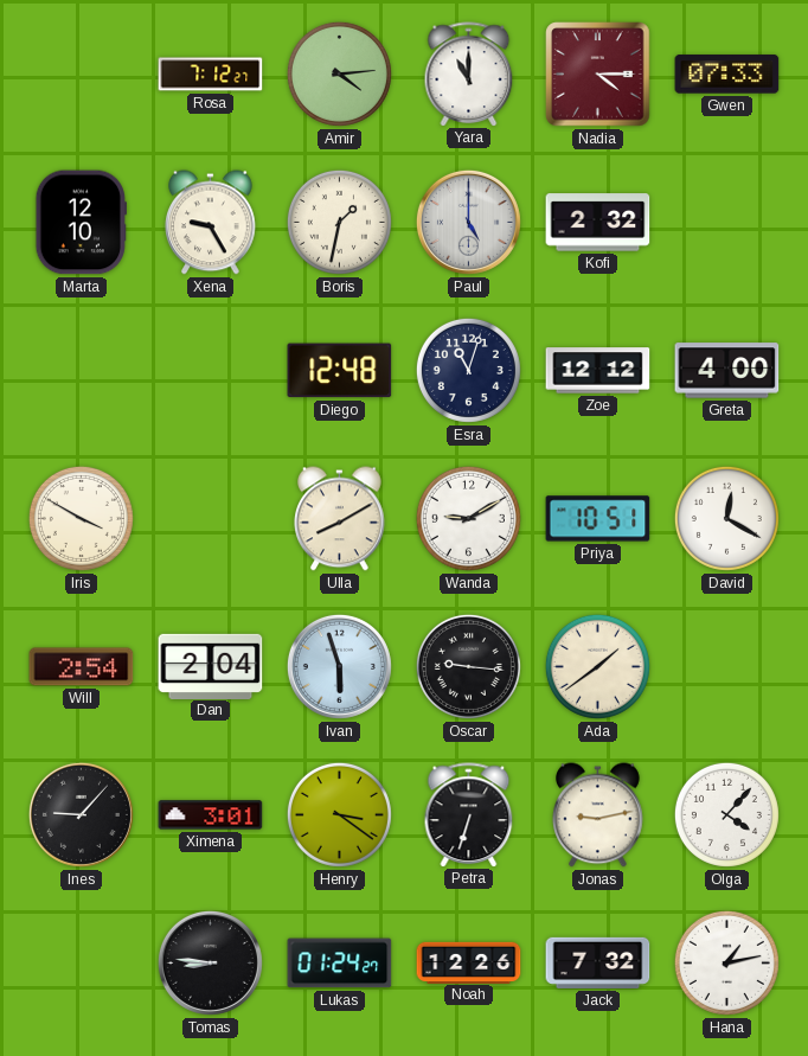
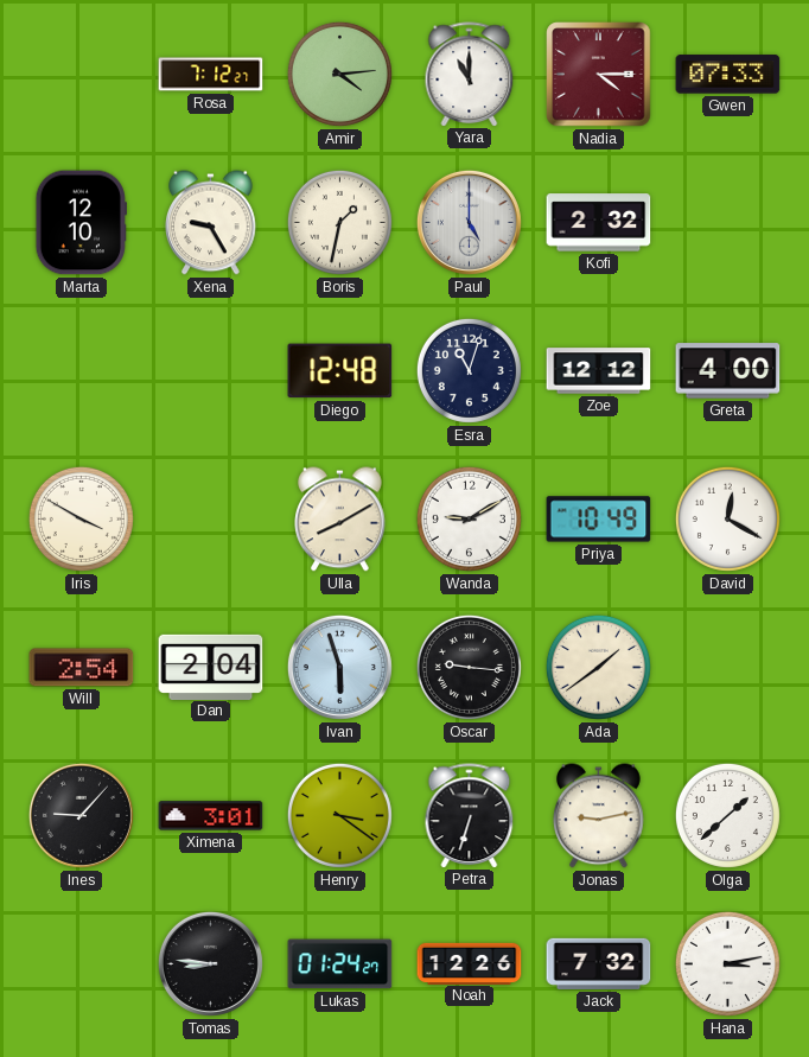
Priya: 10:51 -> 10:49
Olga: 4:07 -> 1:38
Hana: 1:13 -> 3:13
